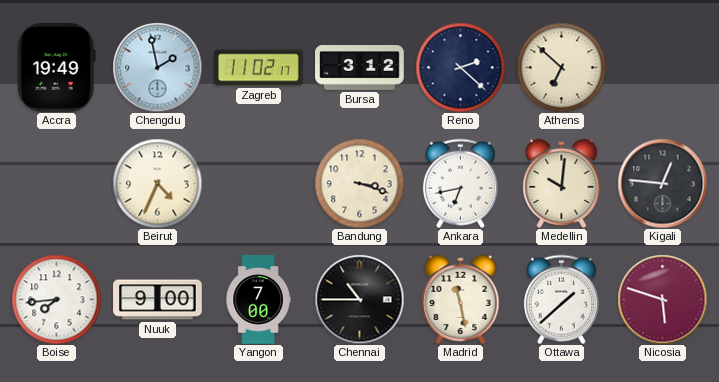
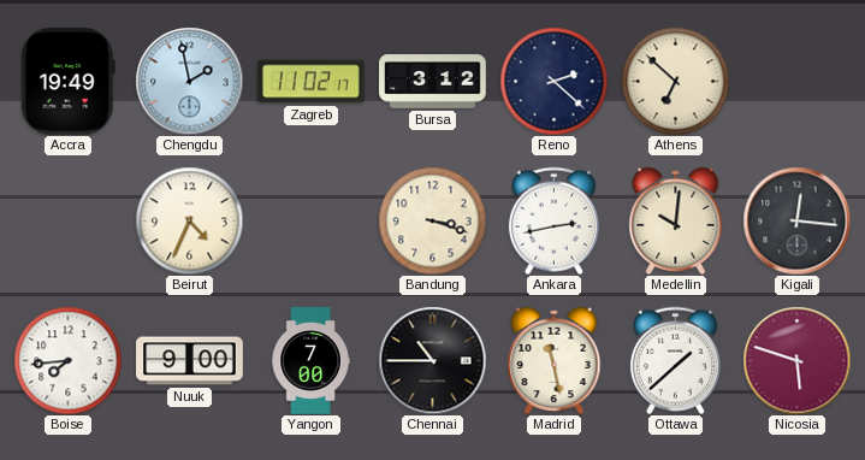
Ankara: 6:43 -> 2:43
Kigali: 12:46 -> 12:16
